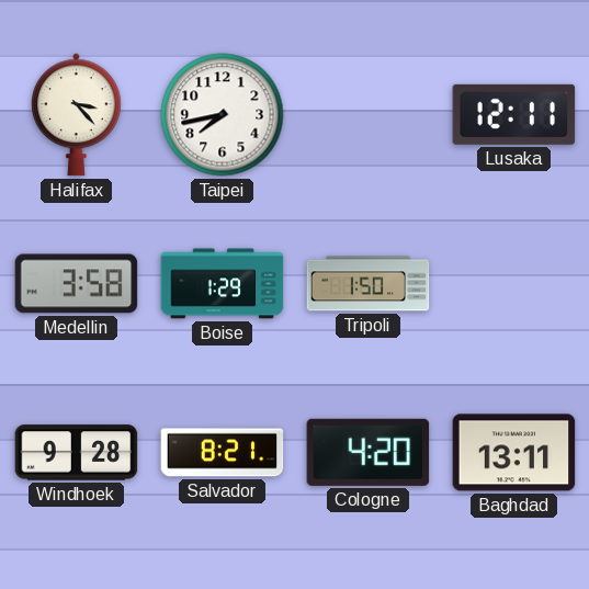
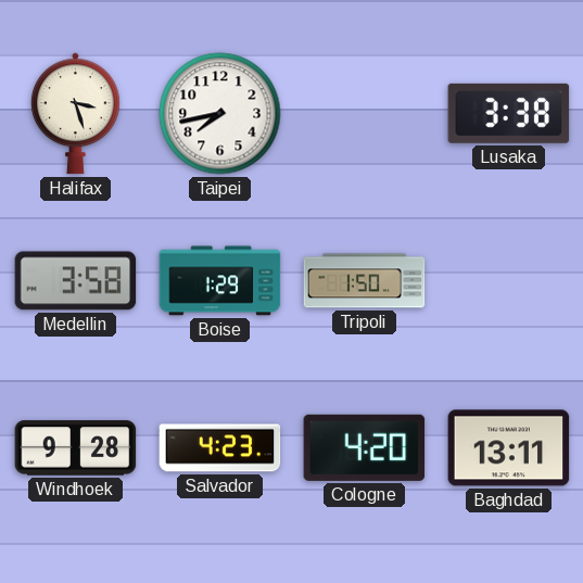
Halifax: 3:23 -> 3:27
Lusaka: 12:11 -> 3:38
Salvador: 8:21 -> 4:23
